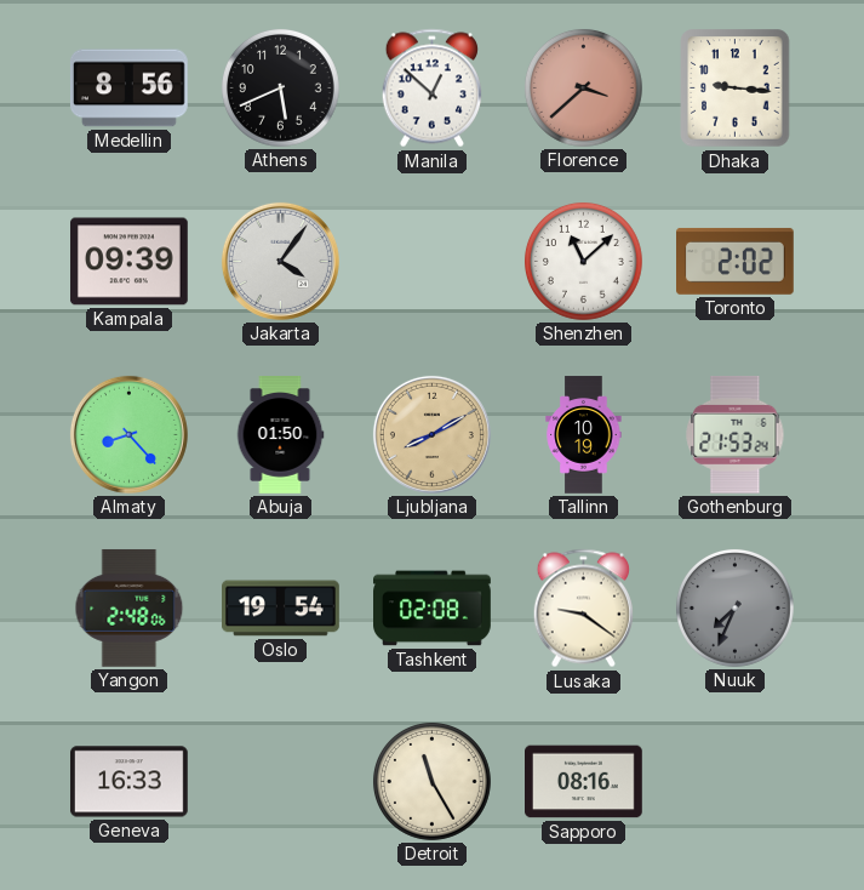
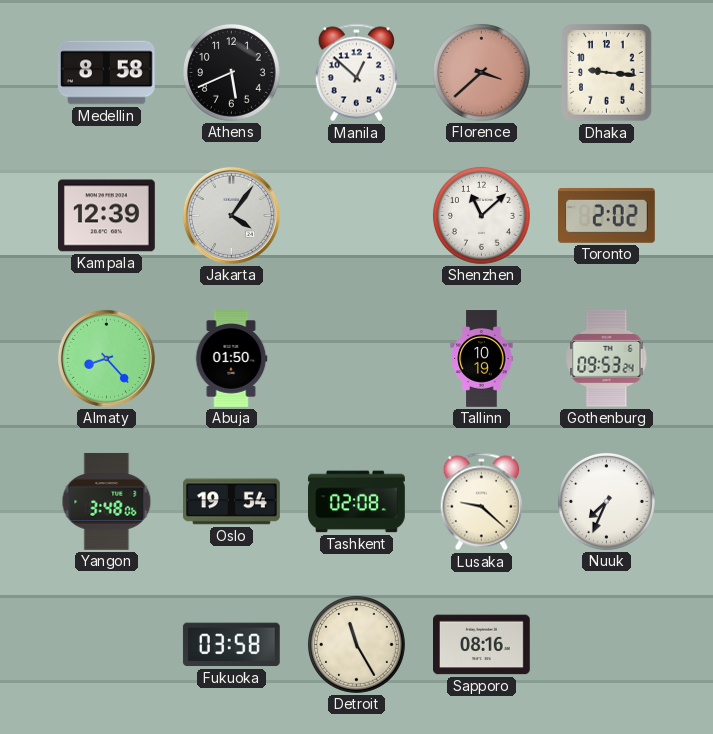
Medellin: 8:56 -> 8:58
Kampala: 09:39 -> 12:39
Ljubljana: 8:10 -> none
Gothenburg: 21:53 -> 09:53
Yangon: 2:48 -> 3:48
Lusaka: 9:21 -> 9:22
Nuuk dial: grey -> white
Geneva: 16:33 -> none
Fukuoka: none -> 03:58
